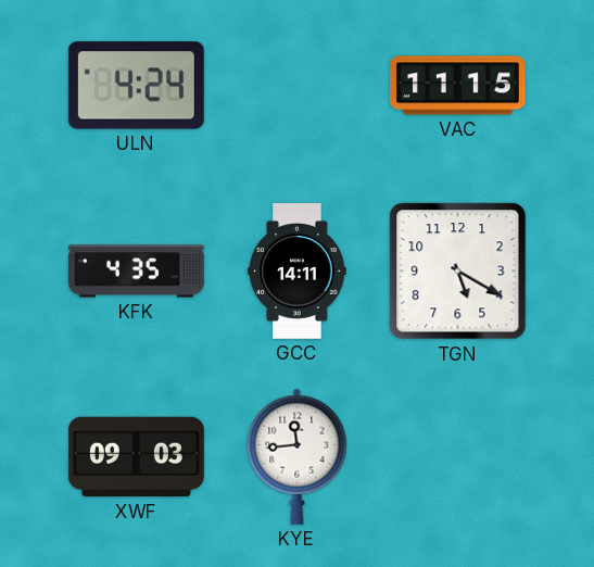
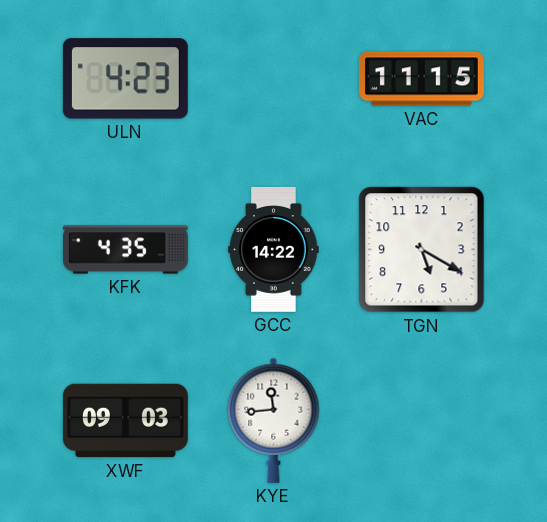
ULN: 4:24 -> 4:23
GCC: 14:11 -> 14:22
